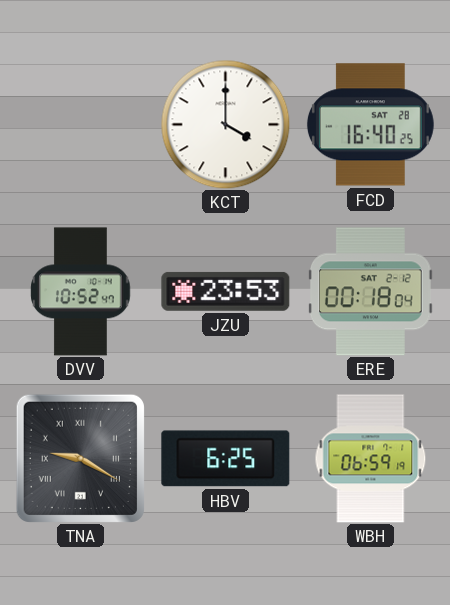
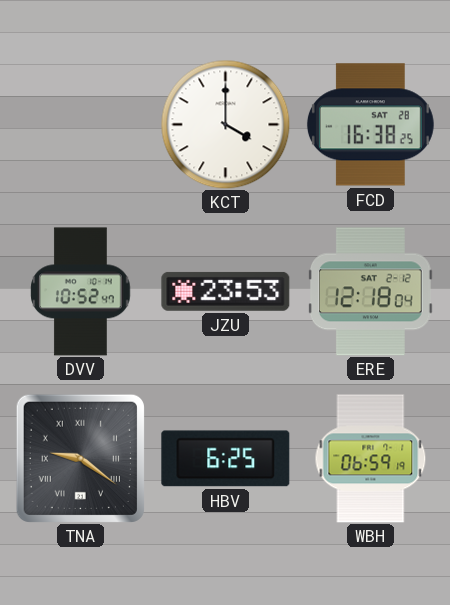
FCD: 16:40 -> 16:38
ERE: 00:18 -> 12:18
TNA: 9:20 -> 9:21
